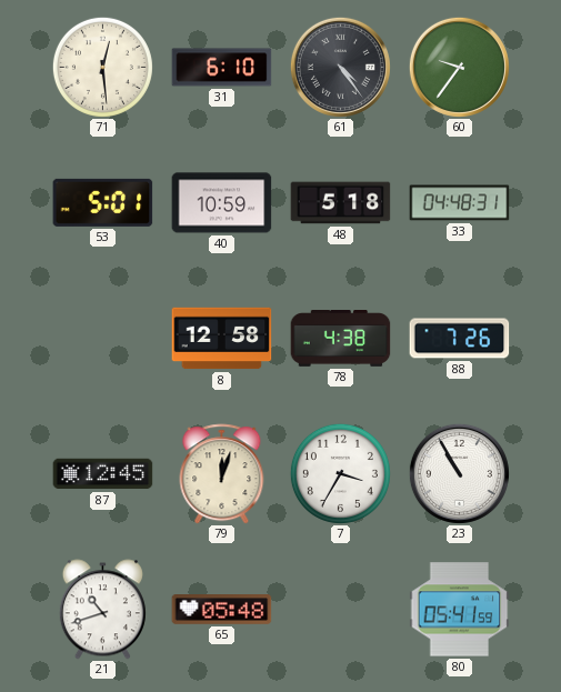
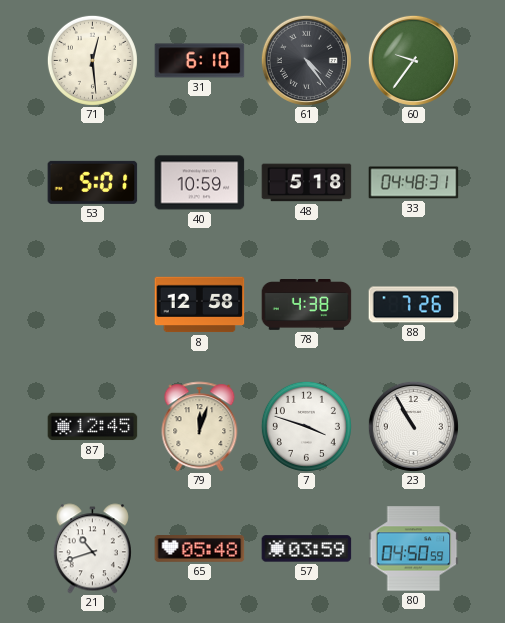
7: 3:35 -> 3:48
57: none -> 03:59
80: 05:41 -> 04:50
